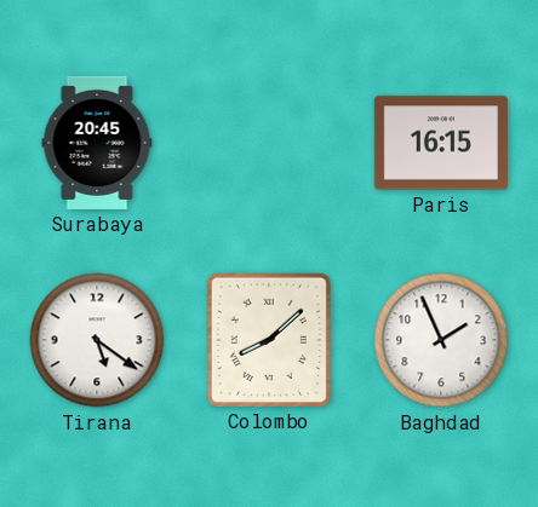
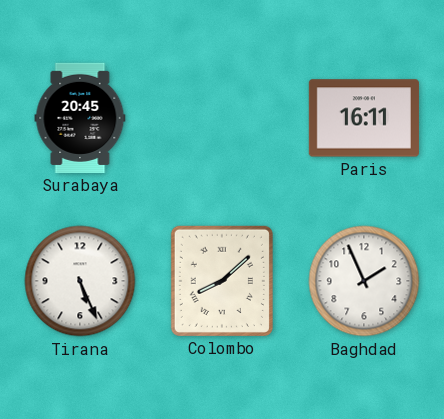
Paris: 16:15 -> 16:11
Tirana: 5:21 -> 5:26
